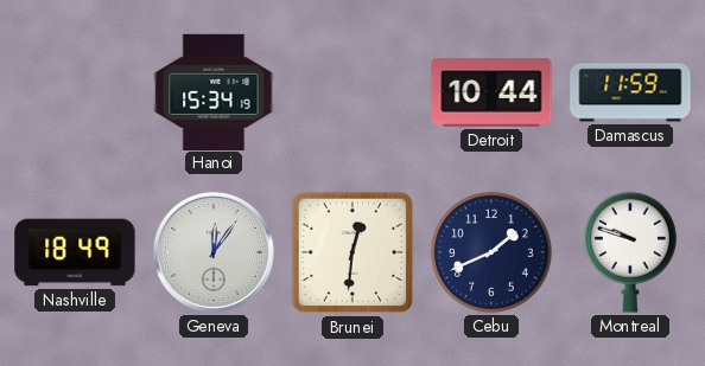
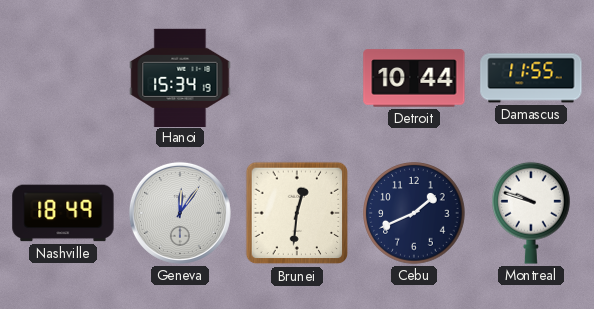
Damascus: 11:59 -> 11:55
